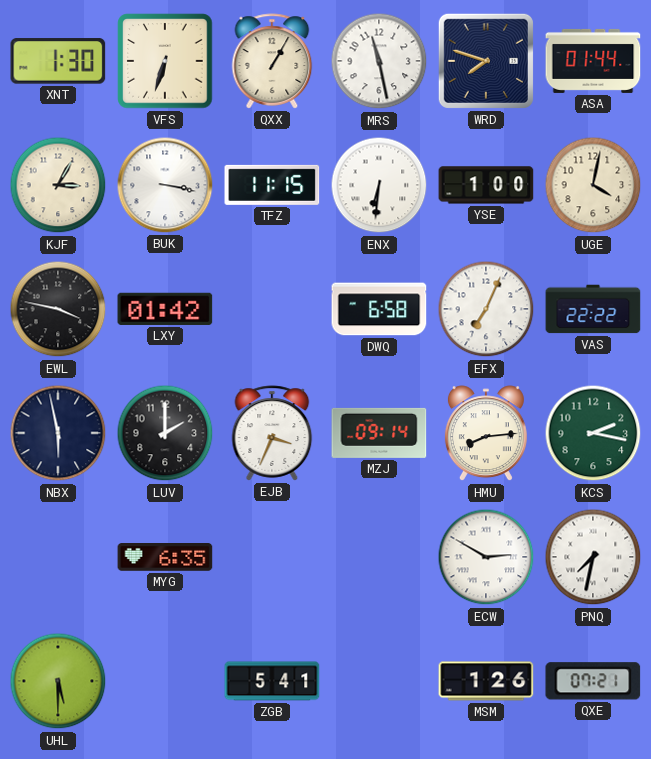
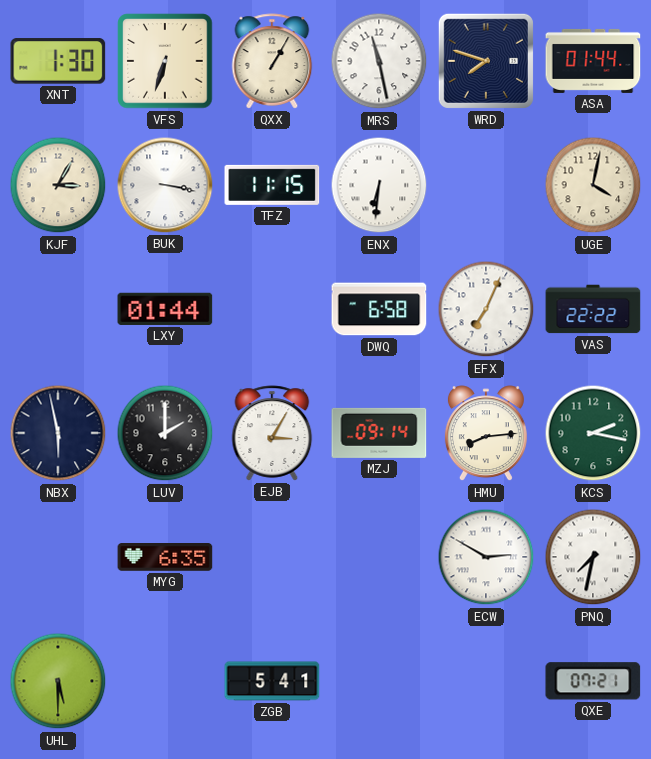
YSE: 1:00 -> none
EWL: 3:47 -> none
LXY: 01:42 -> 01:44
EJB: 3:34 -> 3:05
MSM: 1:26 -> none
